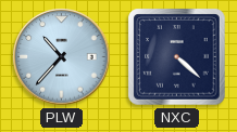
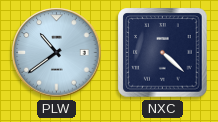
PLW: 10:37 -> 10:39
